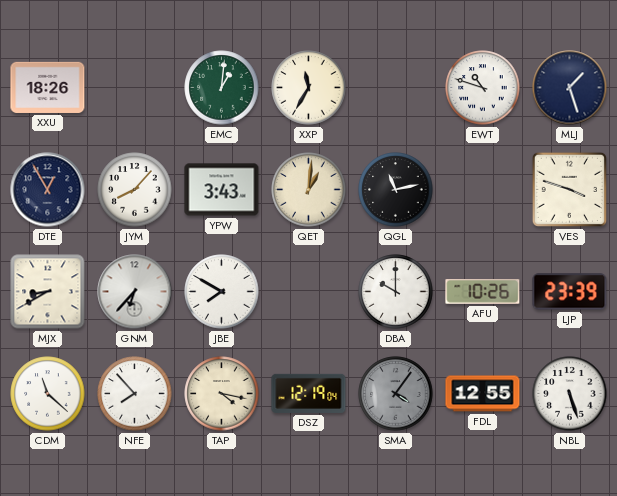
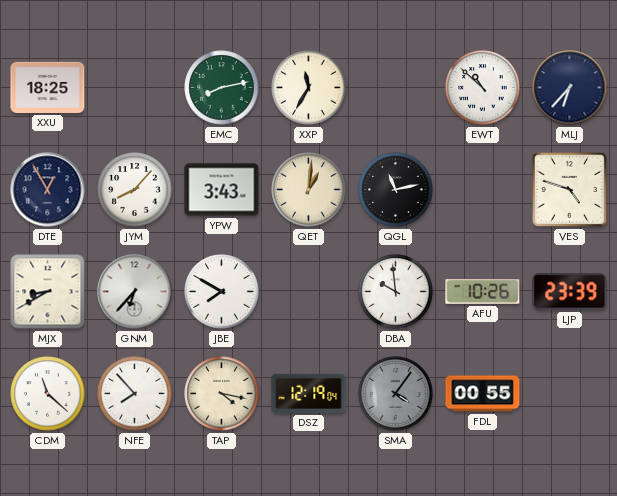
XXU: 18:26 -> 18:25
EMC: 1:01 -> 8:13
EWT: 10:48 -> 10:52
MLJ: 1:27 -> 6:37
VES: 3:48 -> 4:48
DBA: 10:00 -> 9:59
FDL: 12:55 -> 00:55
NBL: 5:27 -> none
